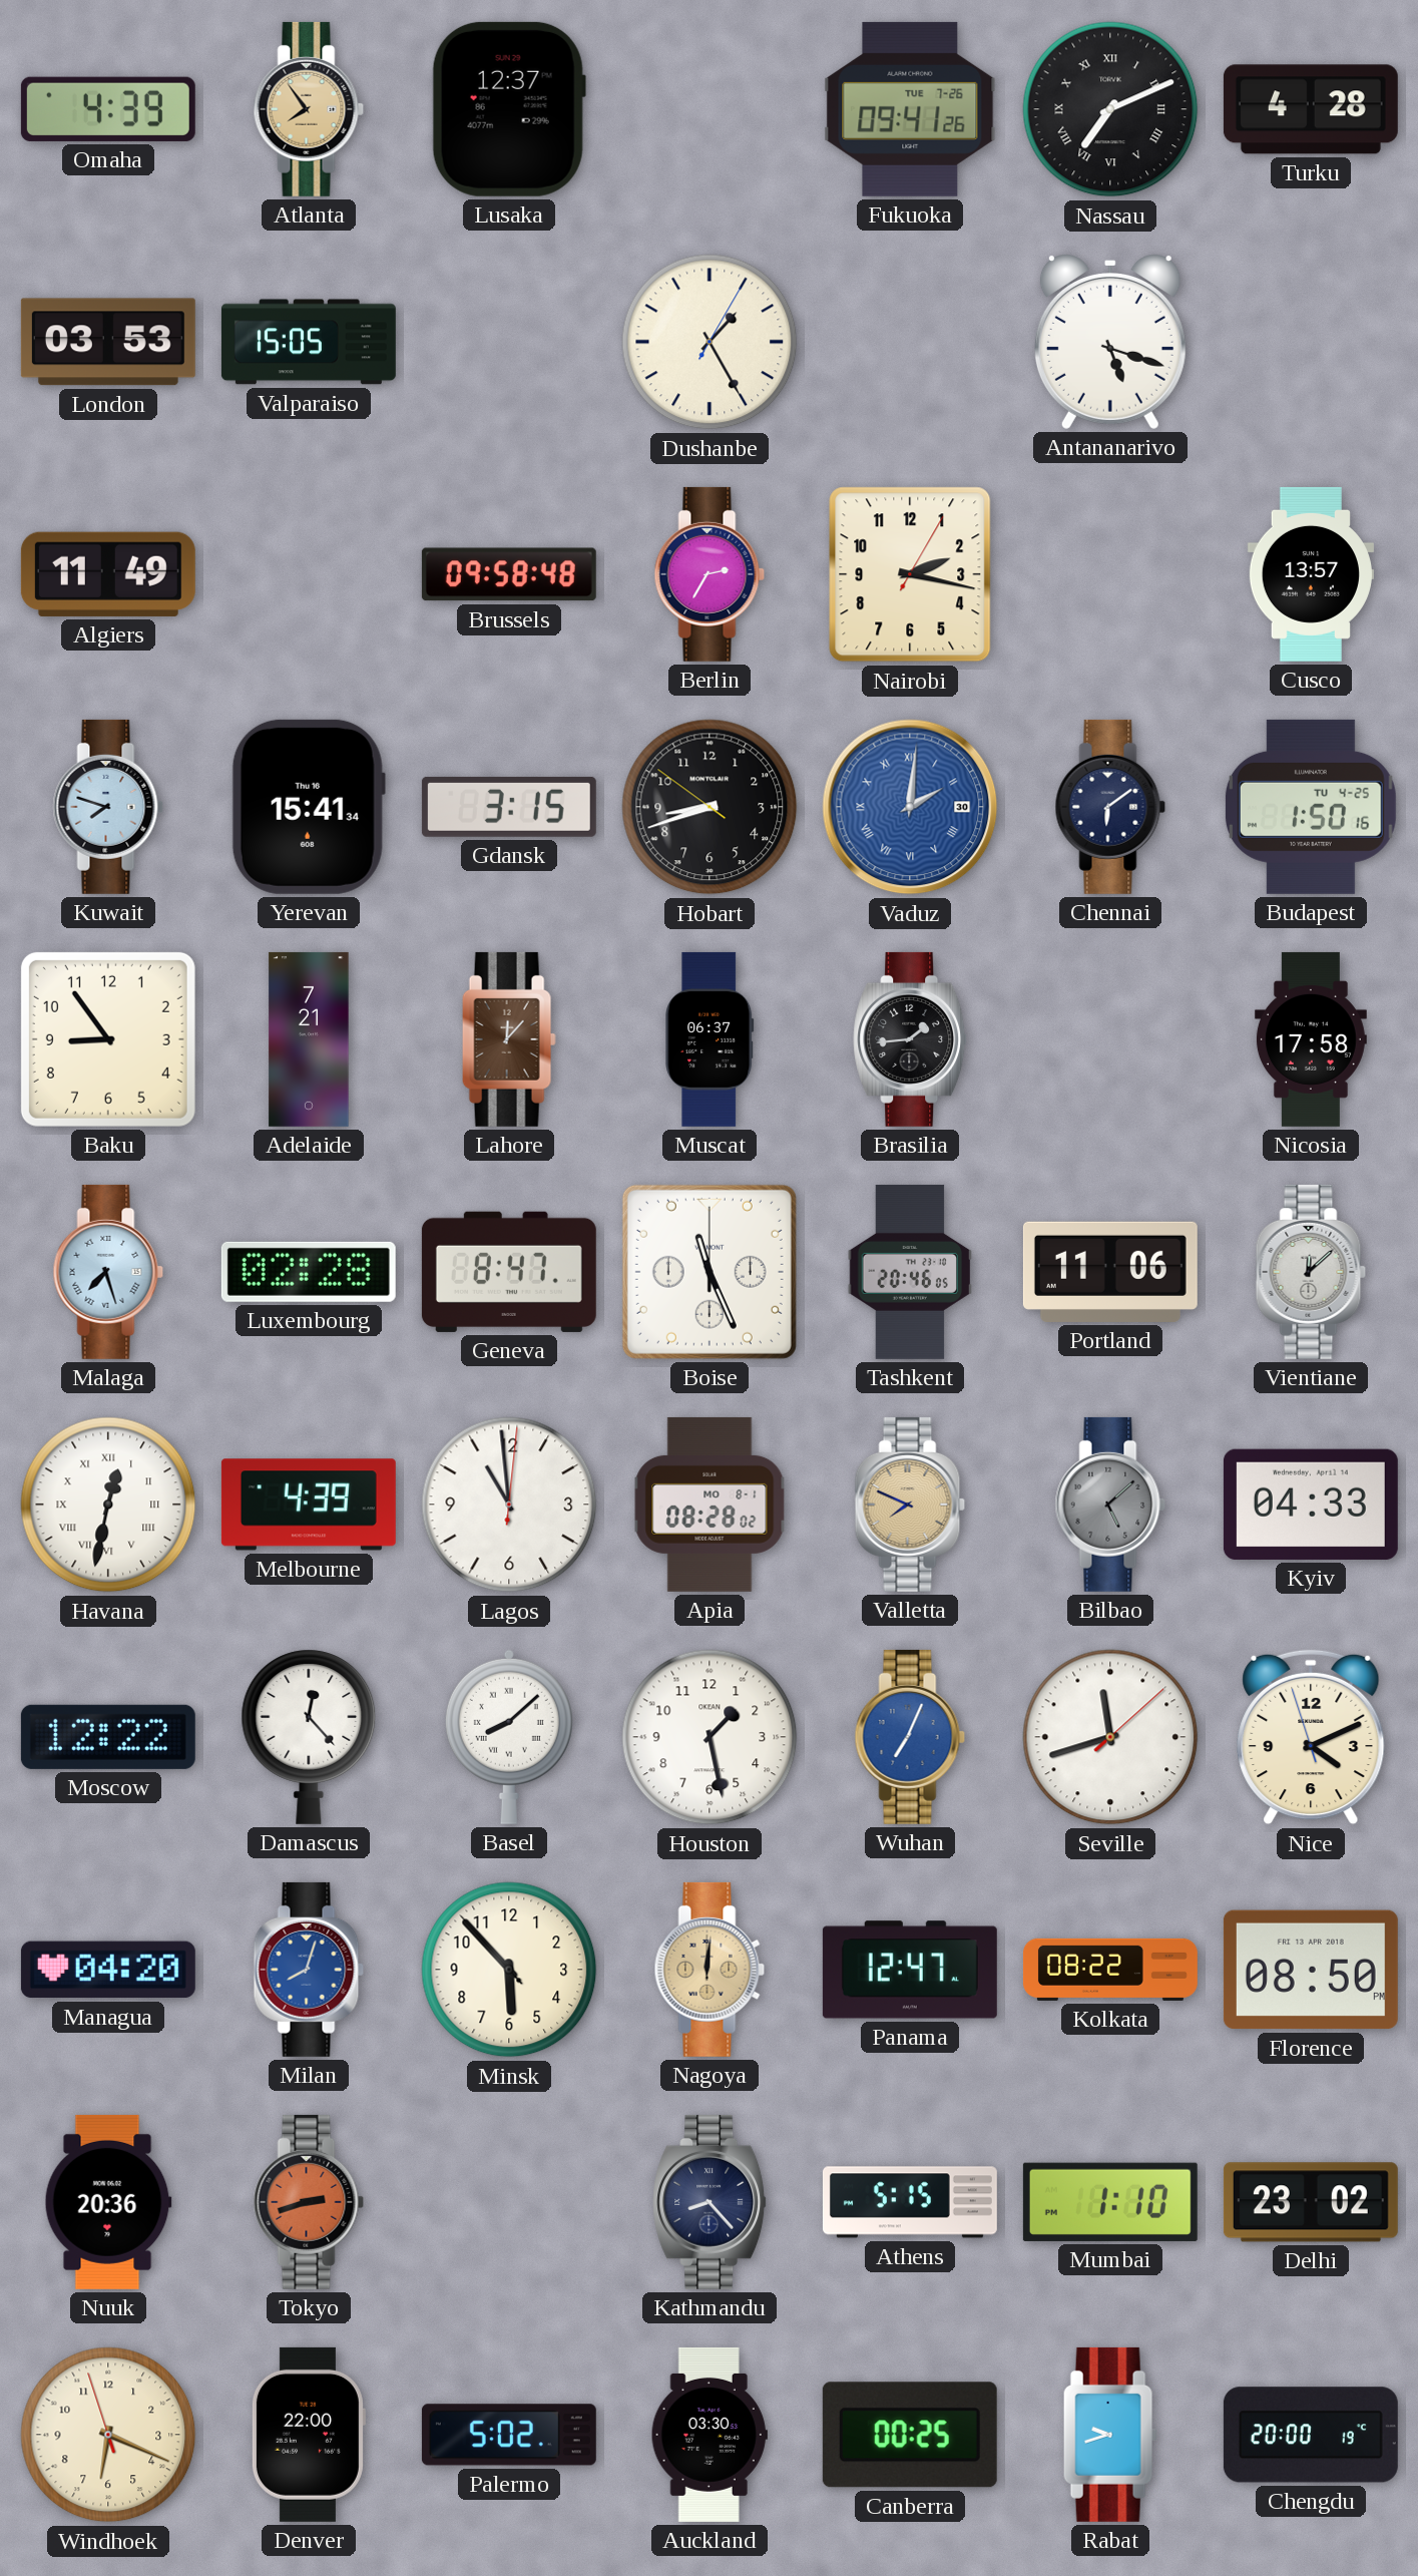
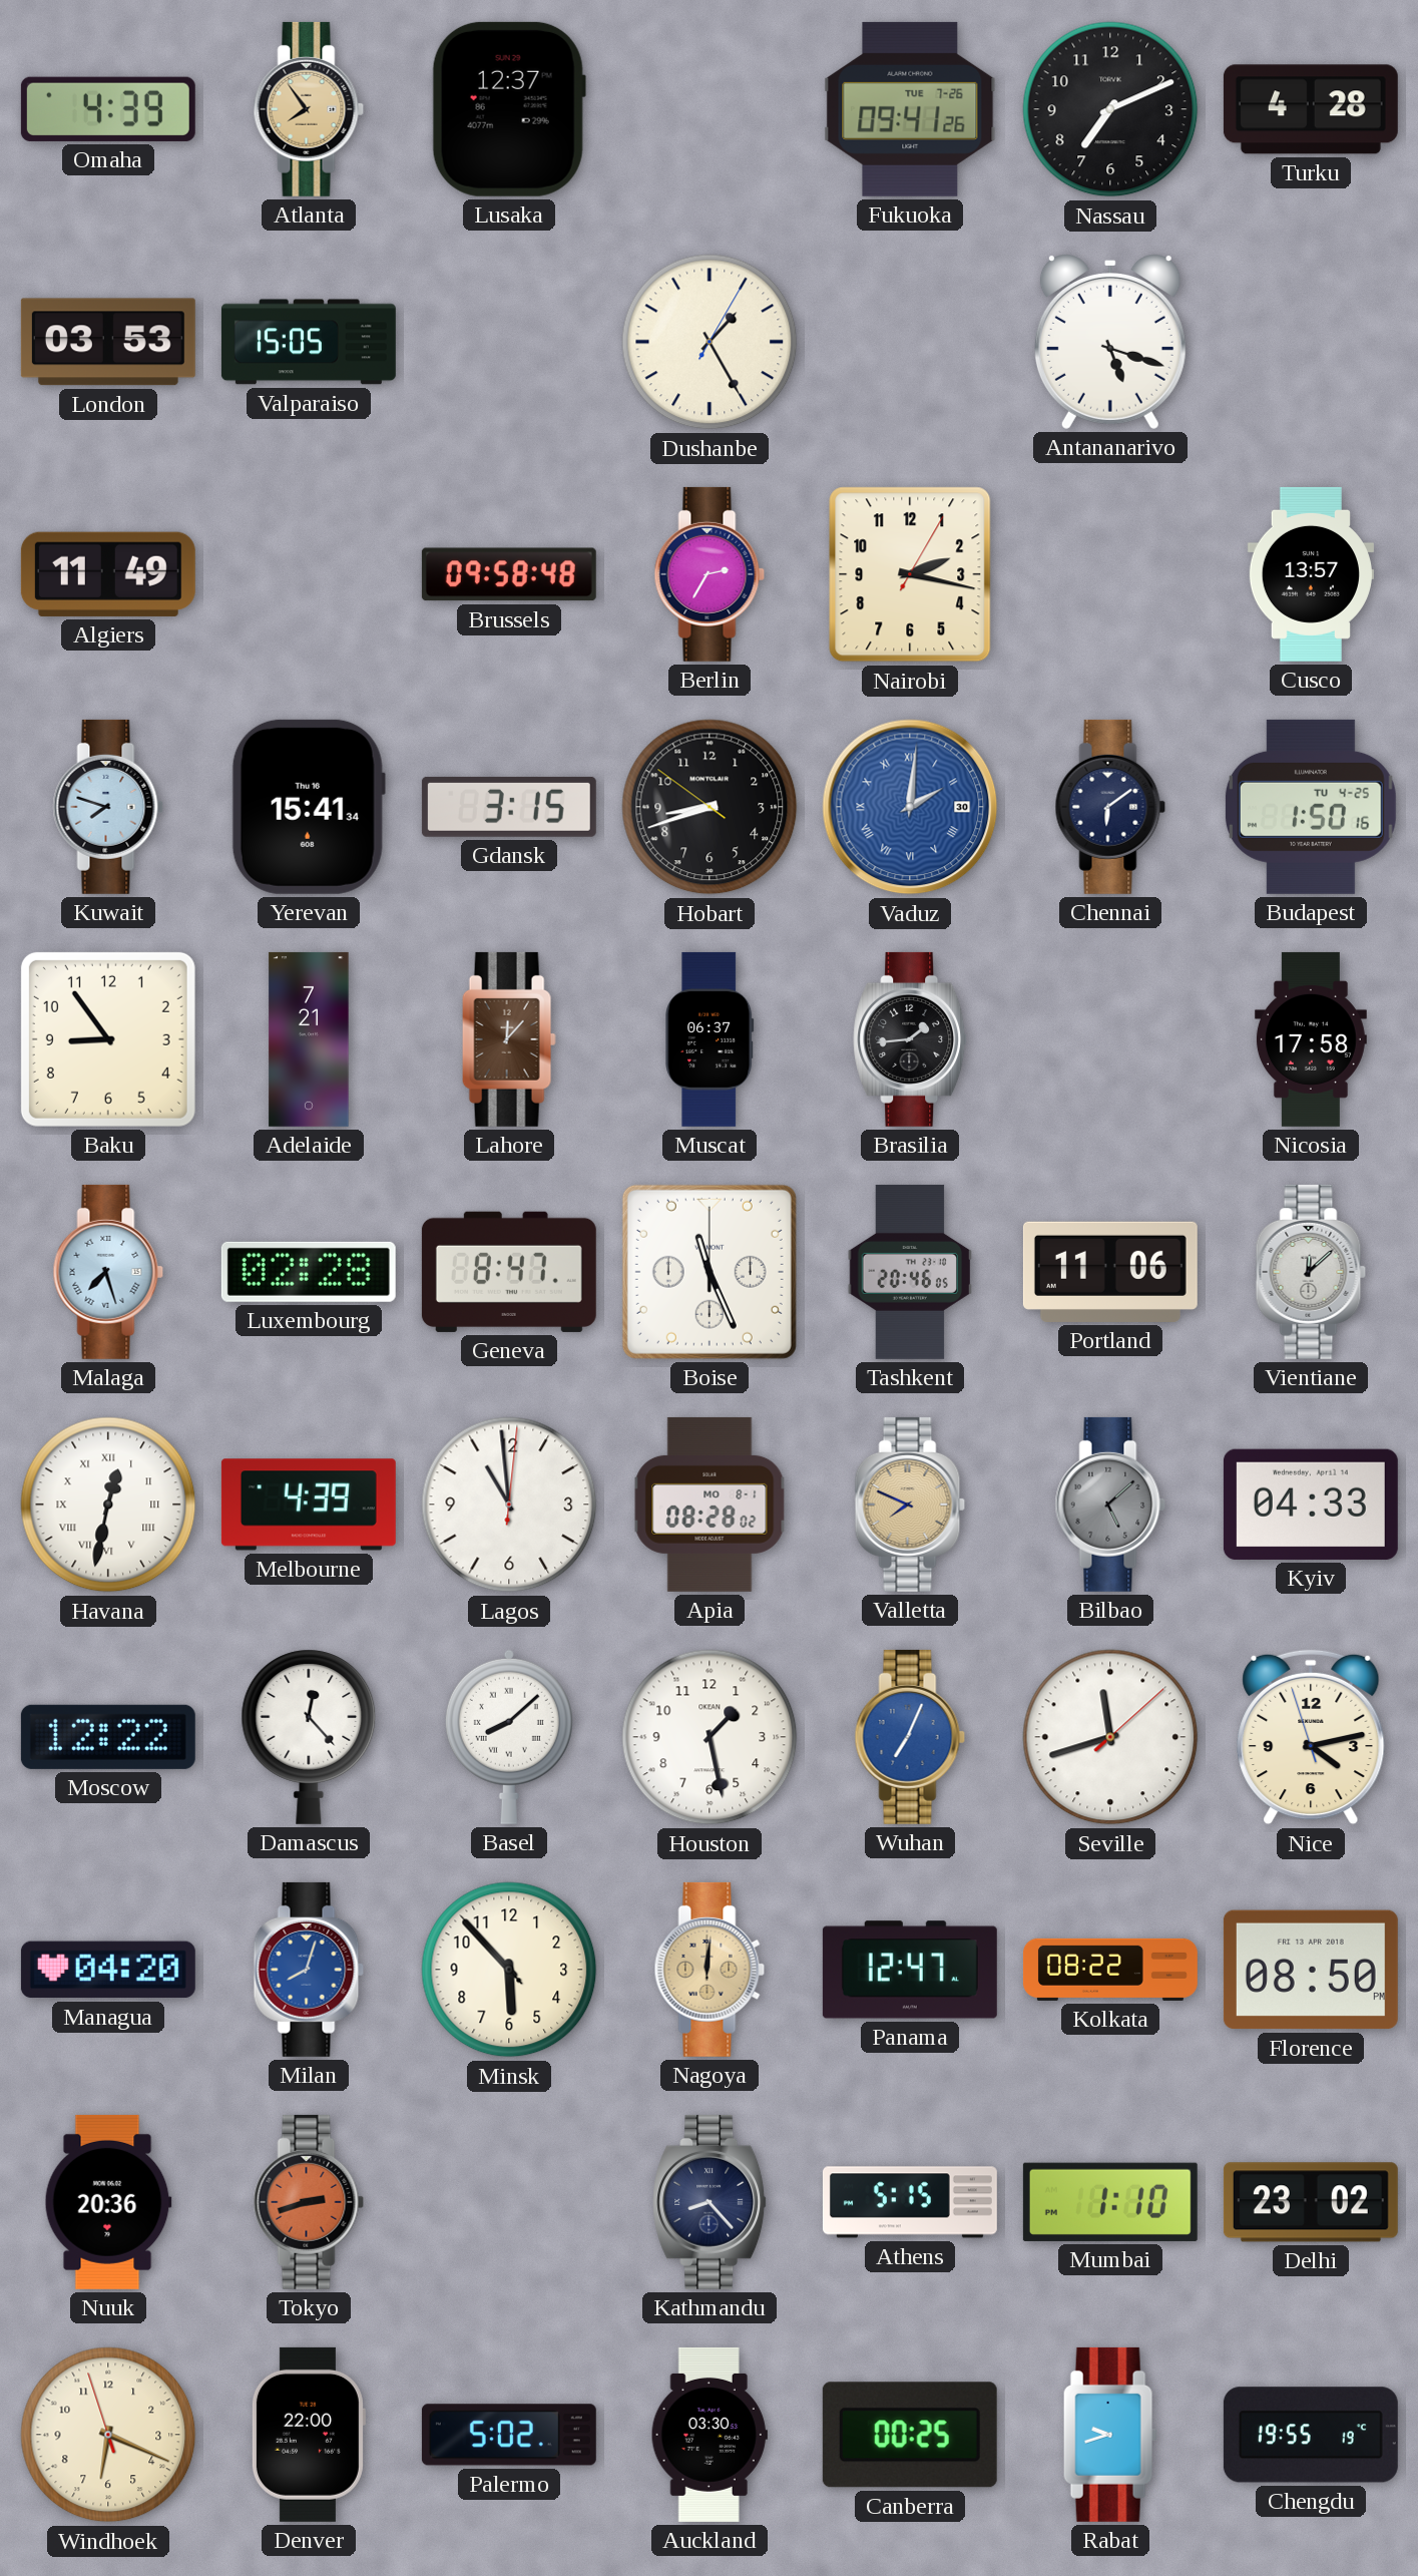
Nassau numerals: Roman -> Arabic
Nice: 4:10 -> 4:12
Chengdu: 20:00 -> 19:55
